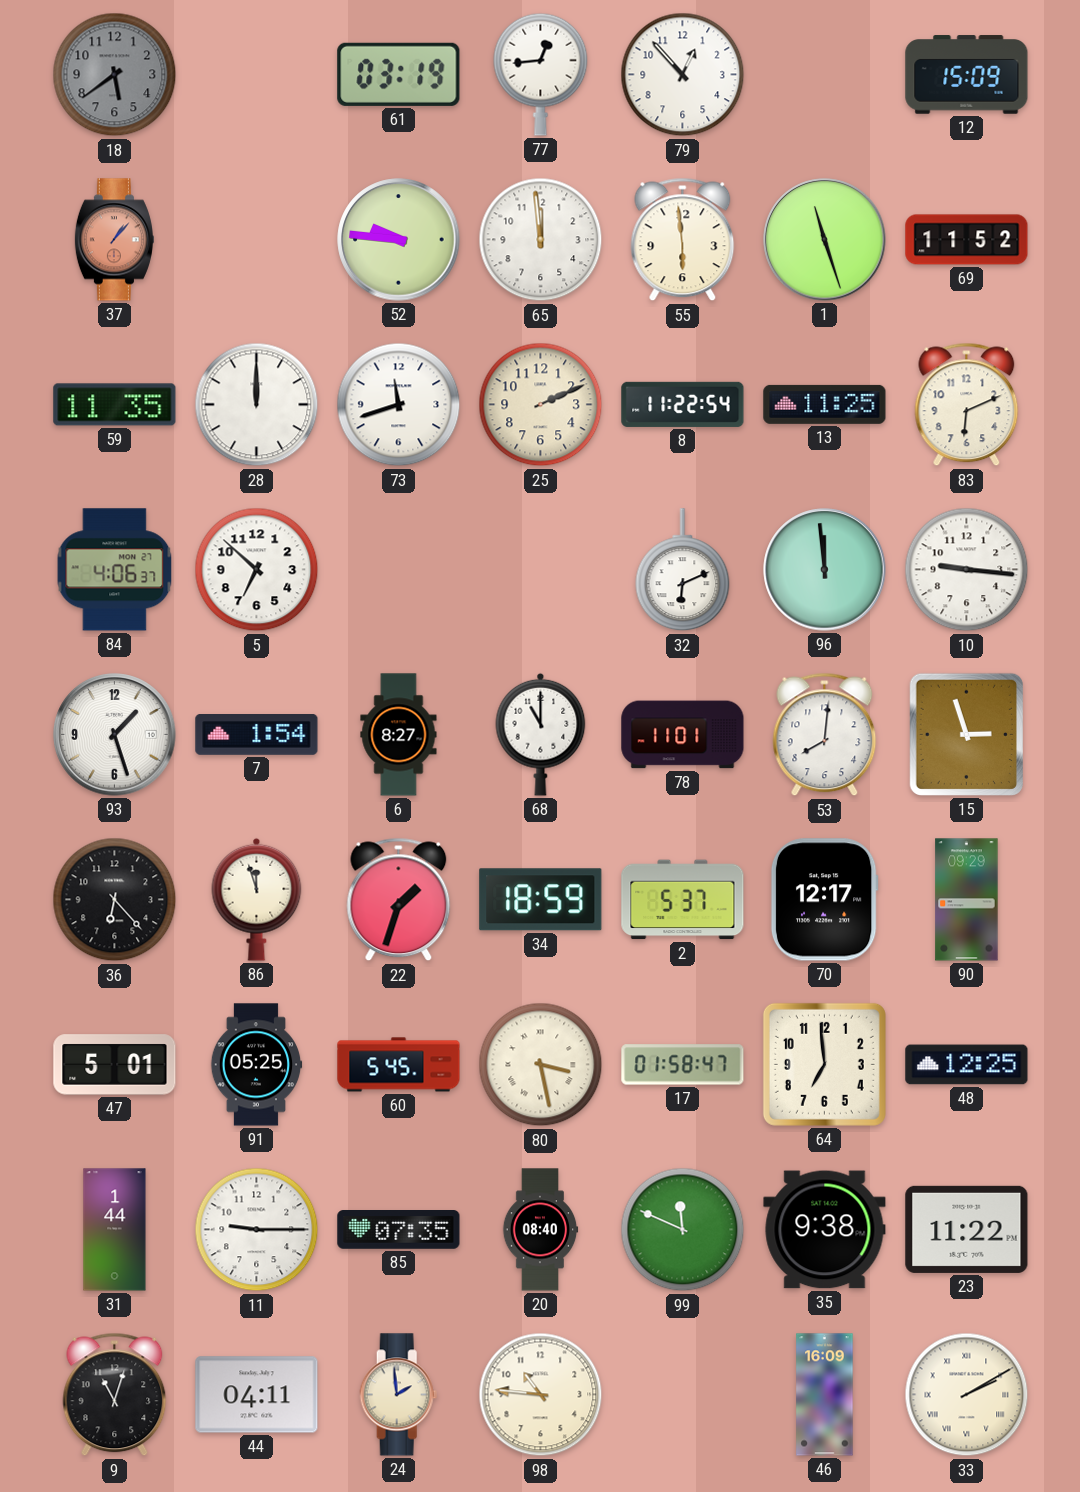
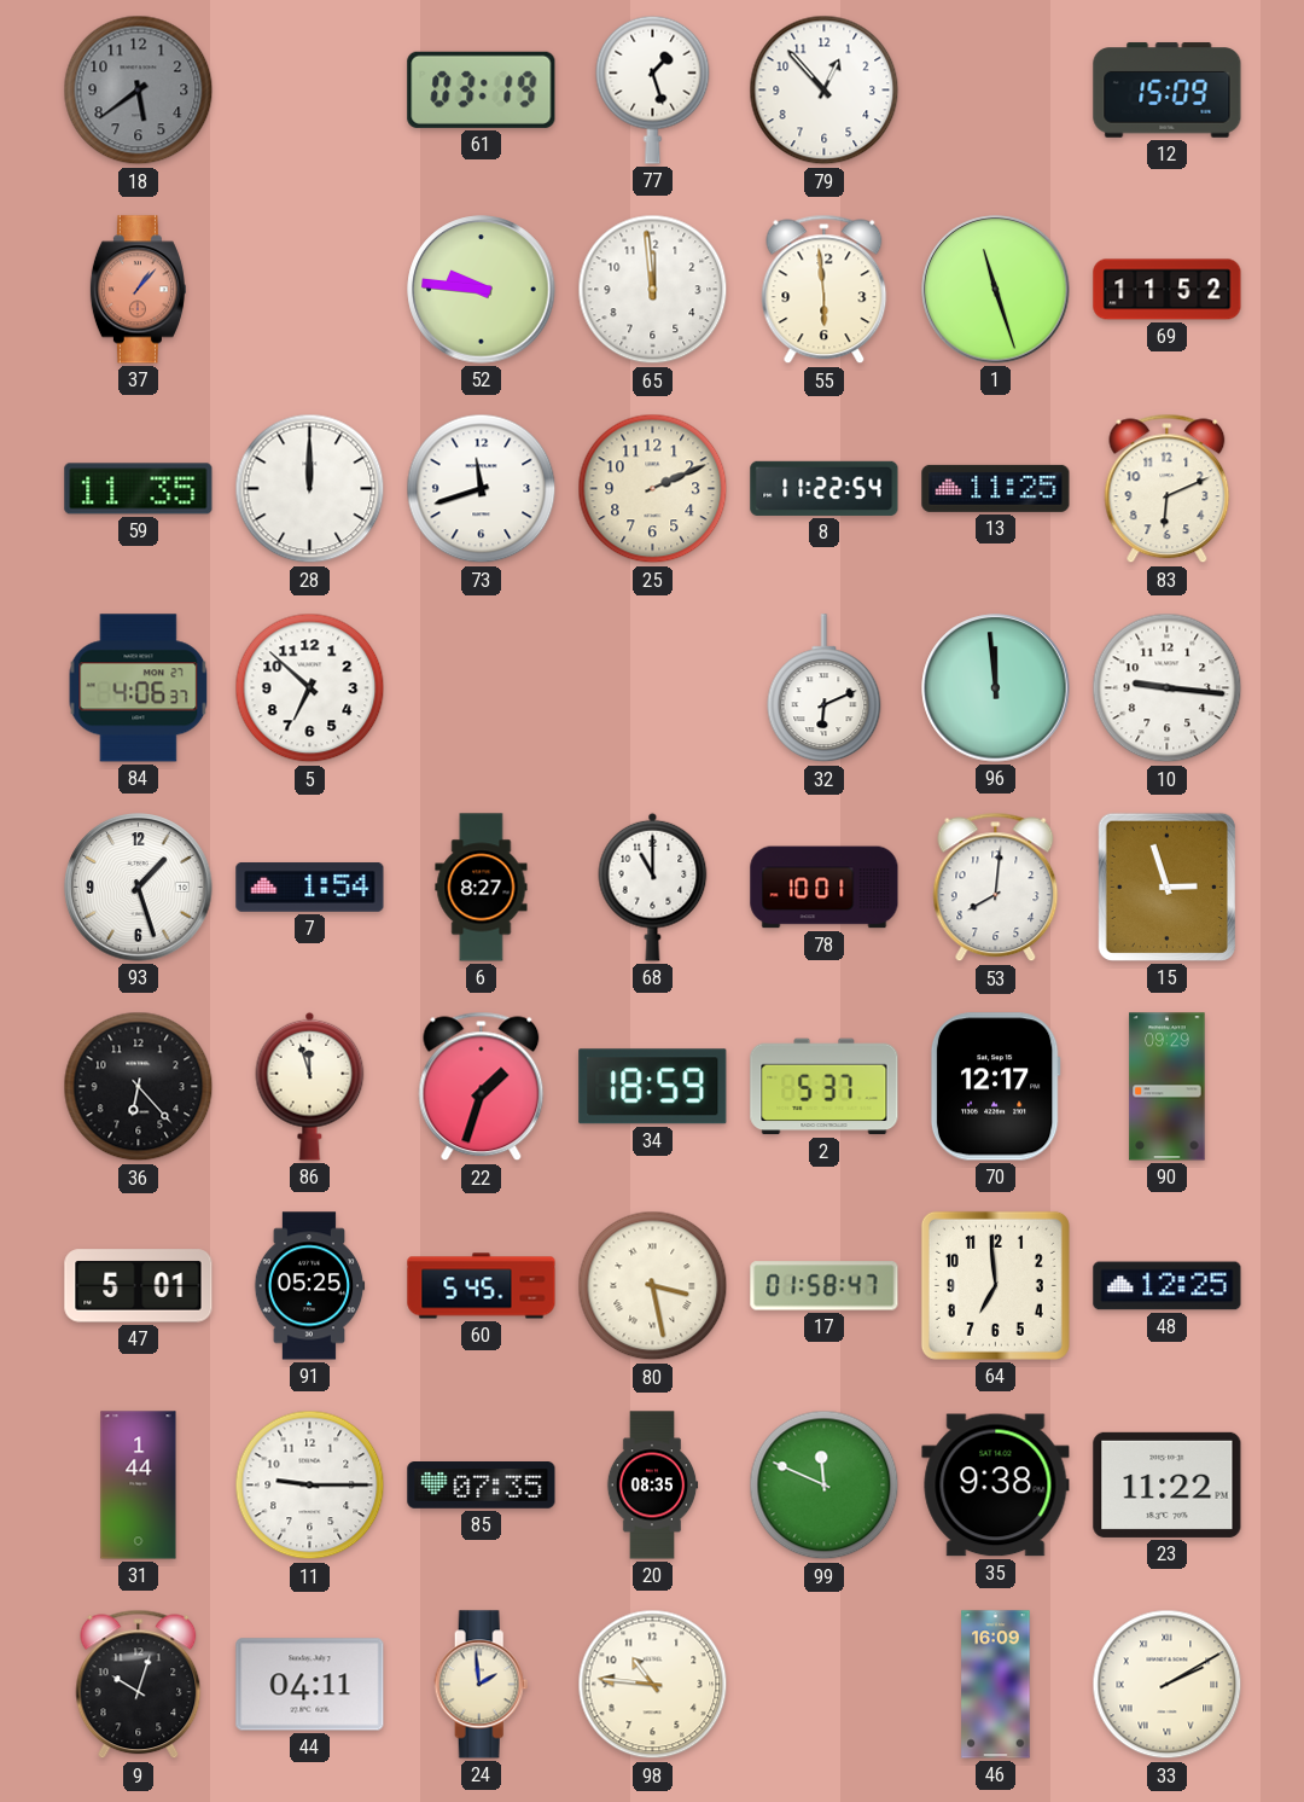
77: 12:44 -> 1:27
78: 11:01 -> 10:01
20: 08:40 -> 08:35
9: 11:03 -> 10:03
